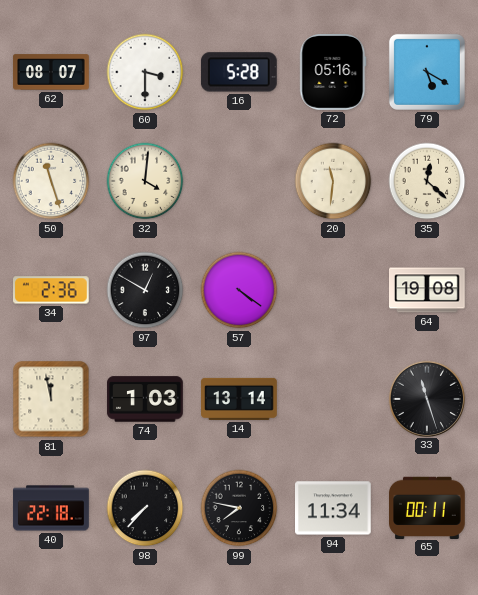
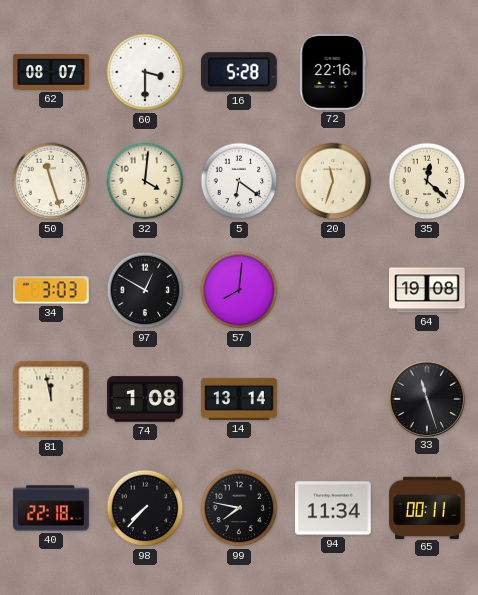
72: 05:16 -> 22:16
79: 5:20 -> none
5: none -> 6:21
20: 11:31 -> 11:33
34: 2:36 -> 3:03
57: 4:21 -> 8:01
74: 1:03 -> 1:08
